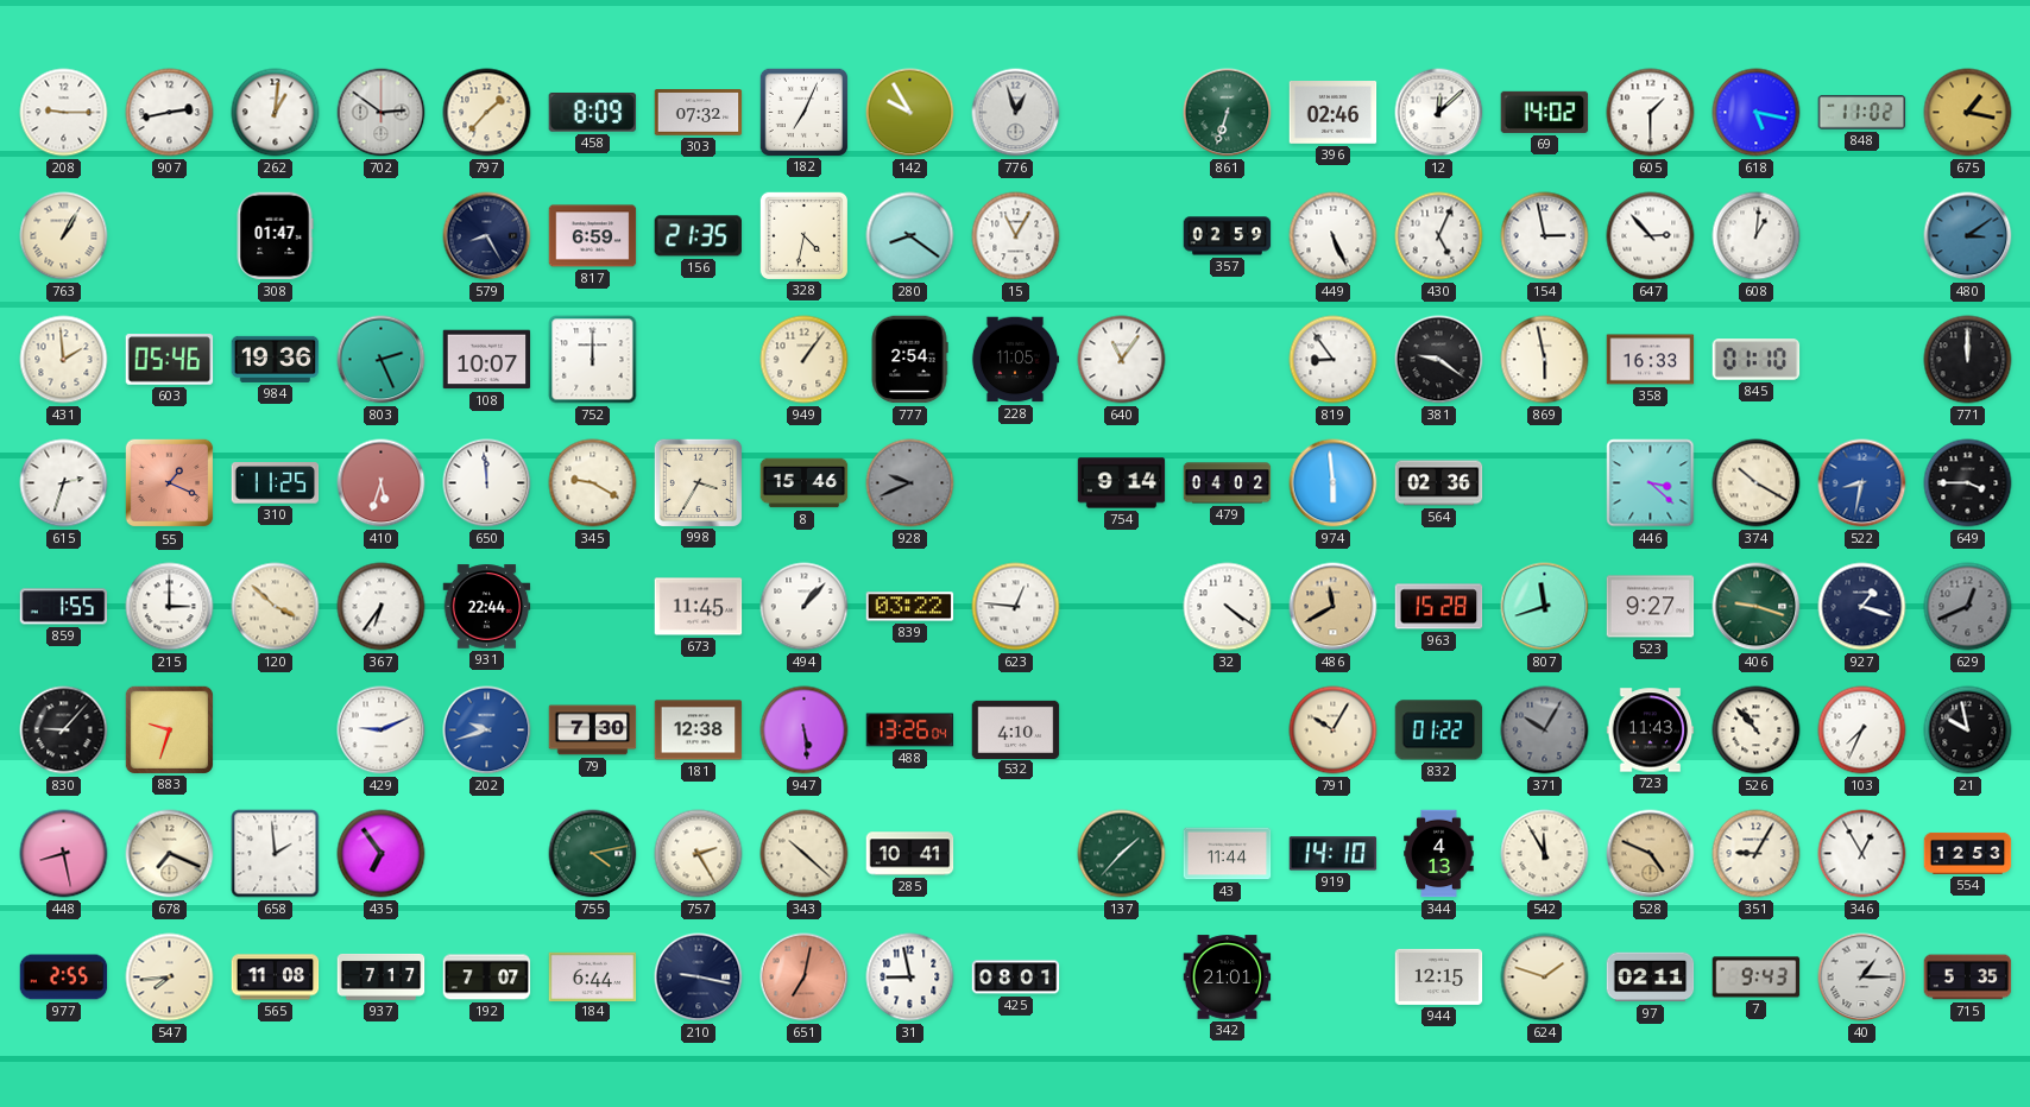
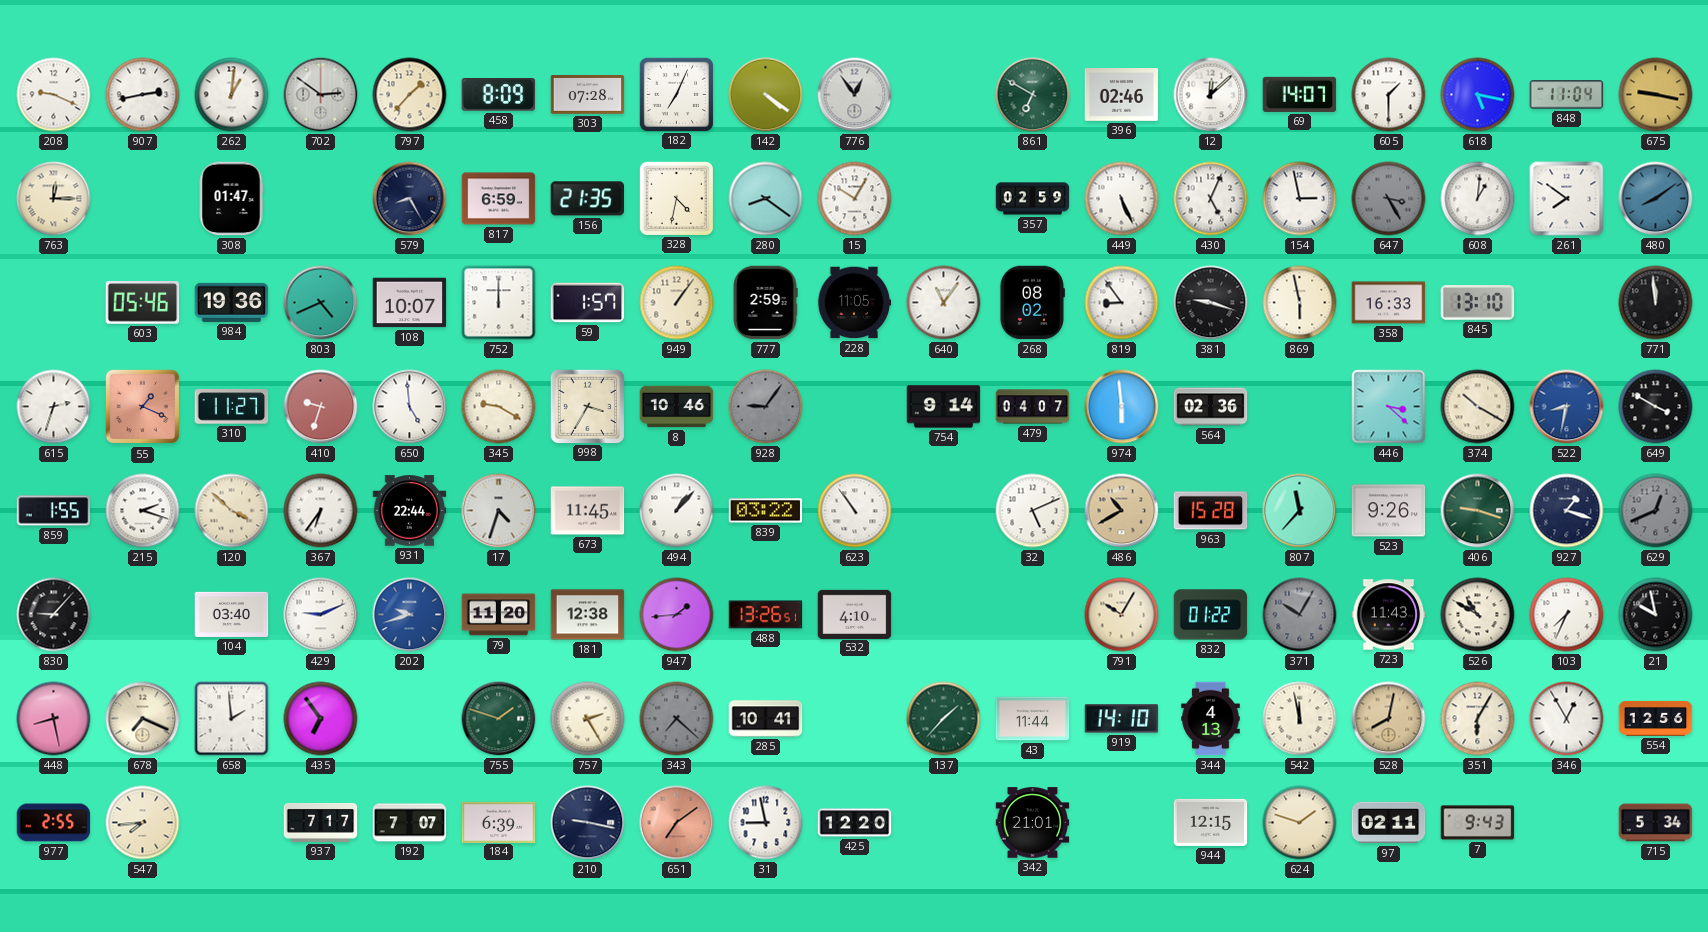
208: 9:15 -> 9:19
303: 07:32 -> 07:28
142: 9:55 -> 4:21
776: 12:57 -> 12:54
861: 6:33 -> 6:50
69: 14:02 -> 14:07
848: 11:02 -> 11:04
675: 1:17 -> 9:17
763: 1:05 -> 12:15
15: 11:05 -> 10:05
647: 2:53 -> 3:25
647 dial: white -> grey
261: none -> 7:51
480: 3:09 -> 8:09
431: 1:59 -> none
803: 2:26 -> 4:41
59: none -> 1:57
777: 2:54 -> 2:59
268: none -> 08:02
381: 9:21 -> 9:18
845: 01:10 -> 13:10
771: 12:00 -> 11:59
310: 11:25 -> 11:27
410: 5:33 -> 9:33
650: 11:59 -> 4:59
8: 15:46 -> 10:46
928: 9:41 -> 9:06
479: 04:02 -> 04:07
649: 3:45 -> 3:50
215: 3:00 -> 2:18
17: none -> 4:33
623: 12:46 -> 10:54
32: 4:21 -> 5:11
486: 11:40 -> 10:40
807: 11:42 -> 11:37
523: 9:27 -> 9:26
883: 9:33 -> none
104: none -> 03:40
79: 7:30 -> 11:20
947: 5:29 -> 1:44
488: 13:26:04 -> 13:26:51
526: 10:53 -> 10:50
755: 4:13 -> 1:48
343: 10:22 -> 7:22
343 dial: cream -> grey
542: 11:55 -> 11:58
528: 4:49 -> 8:02
351: 9:05 -> 6:05
554: 12:53 -> 12:56
565: 11:08 -> none
184: 6:44 -> 6:39
651: 7:02 -> 7:09
425: 08:01 -> 12:20
40: 1:15 -> none
715: 5:35 -> 5:34
